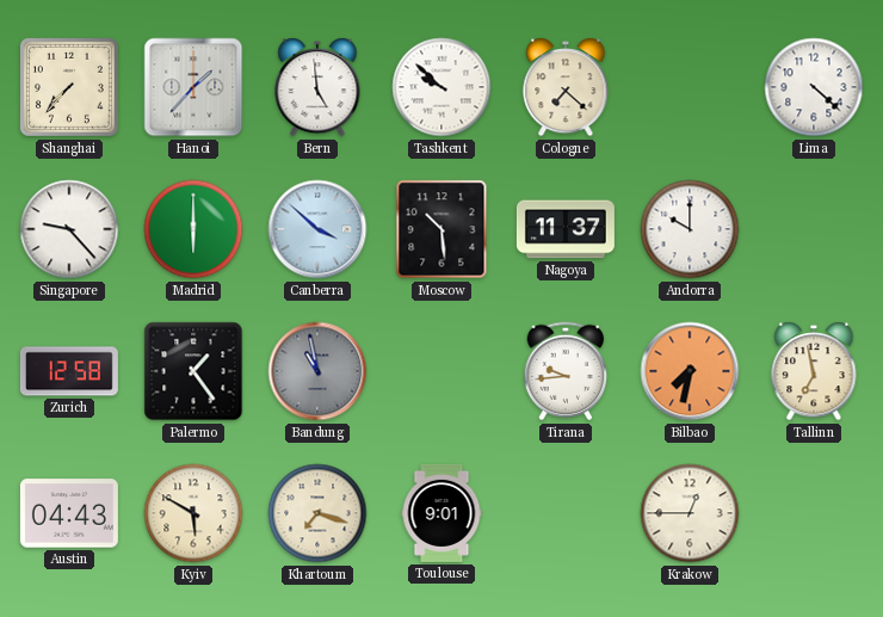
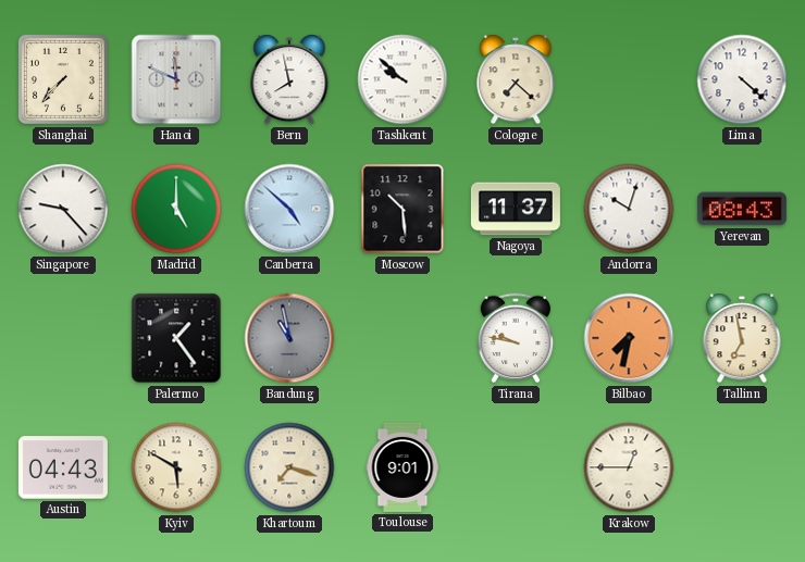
Hanoi: 1:37 -> 11:49
Bern: 4:59 -> 7:58
Madrid: 6:00 -> 5:00
Canberra: 3:52 -> 4:52
Andorra: 10:00 -> 10:03
Yerevan: none -> 08:43
Zurich: 12:58 -> none
Tirana: 9:44 -> 9:47
